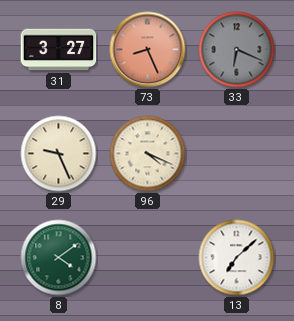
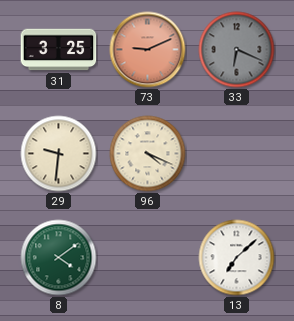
31: 3:27 -> 3:25
73: 8:26 -> 9:11
29: 9:26 -> 9:31
